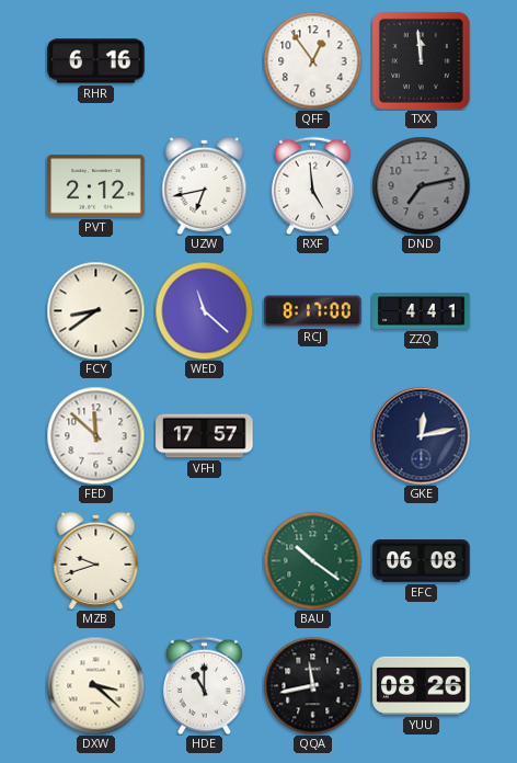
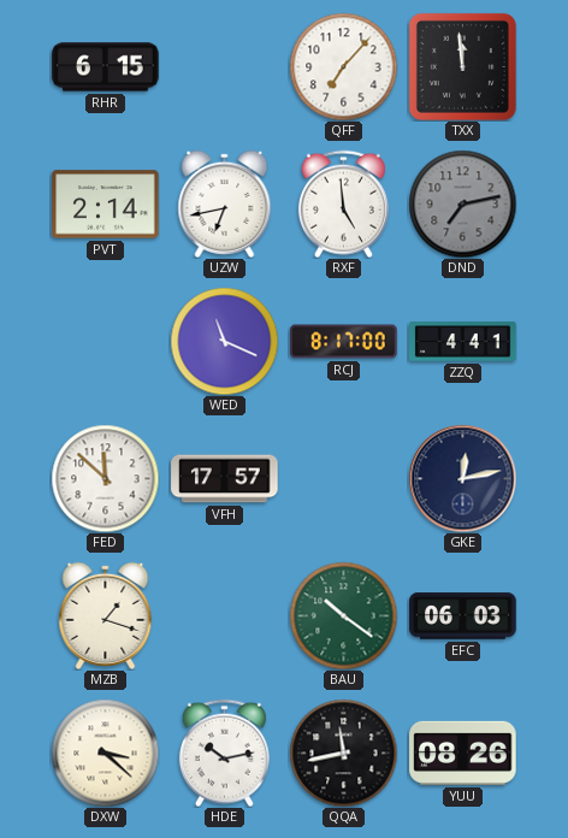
RHR: 6:16 -> 6:15
QFF: 12:54 -> 7:07
PVT: 2:12 -> 2:14
FCY: 8:39 -> none
WED: 11:22 -> 11:19
MZB: 9:42 -> 1:18
EFC: 06:08 -> 06:03
HDE: 11:00 -> 10:13
